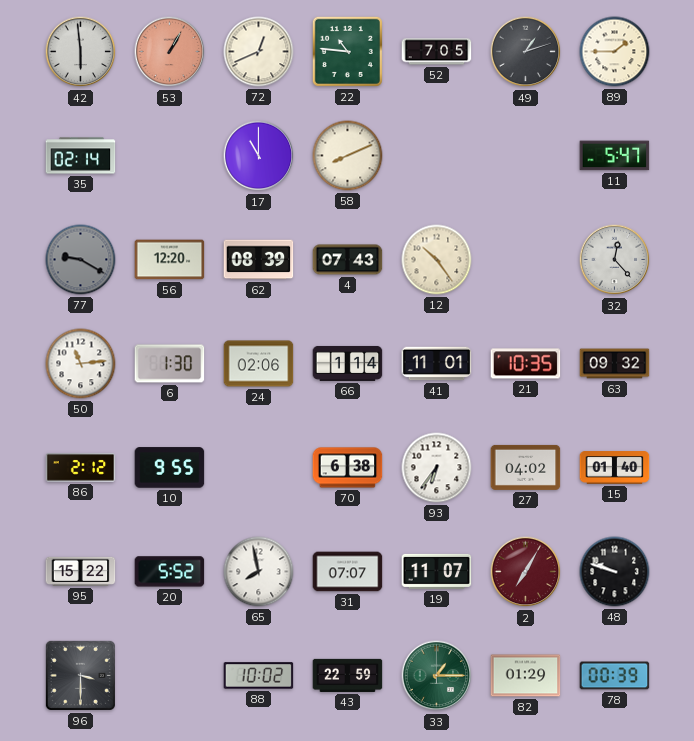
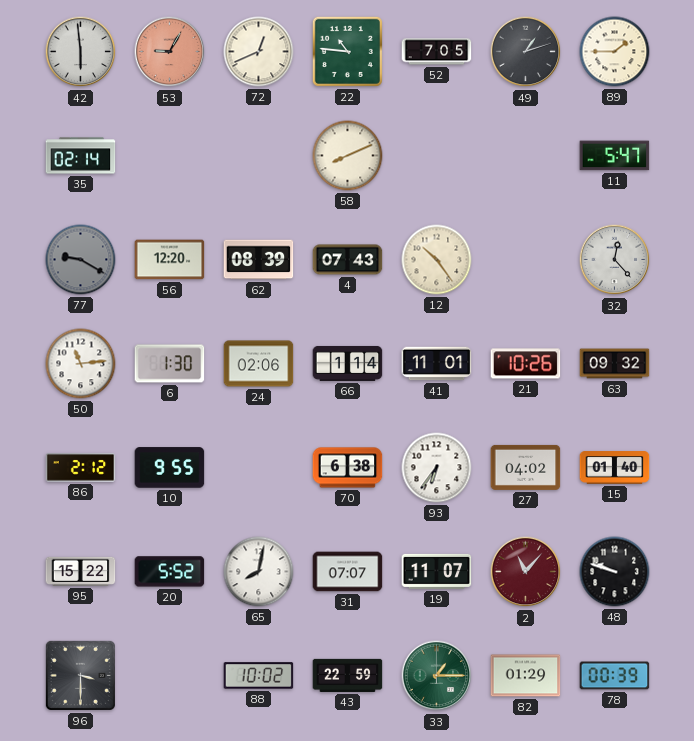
53: 1:05 -> 9:05
17: 11:00 -> none
21: 10:35 -> 10:26
65: 7:58 -> 8:02
2: 7:05 -> 11:07
